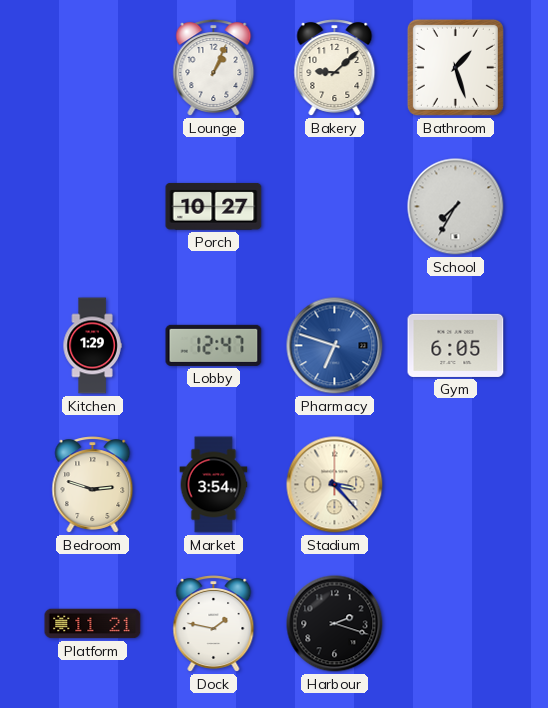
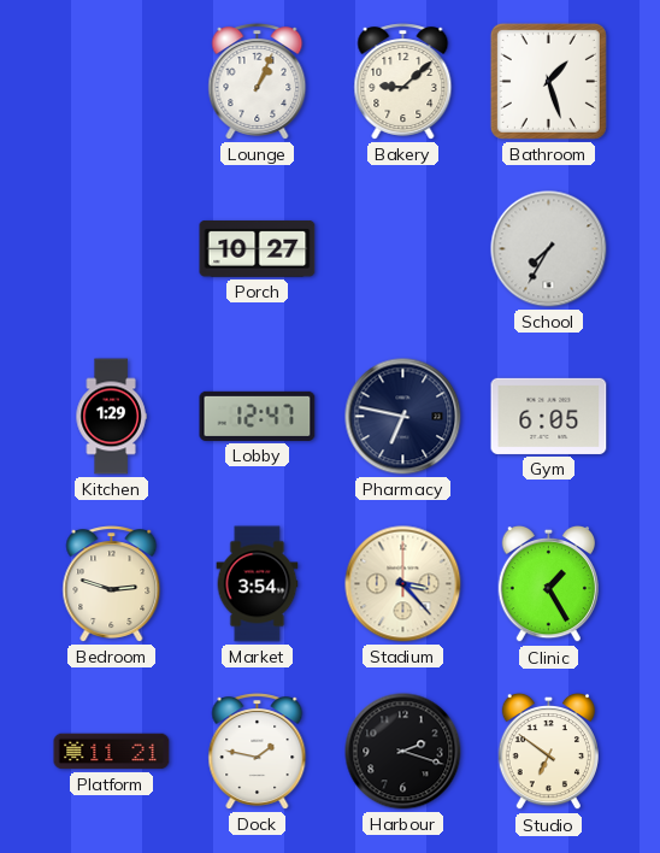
Pharmacy: 6:48 -> 6:47
Pharmacy dial: blue -> navy
Clinic: none -> 1:25
Studio: none -> 6:51
